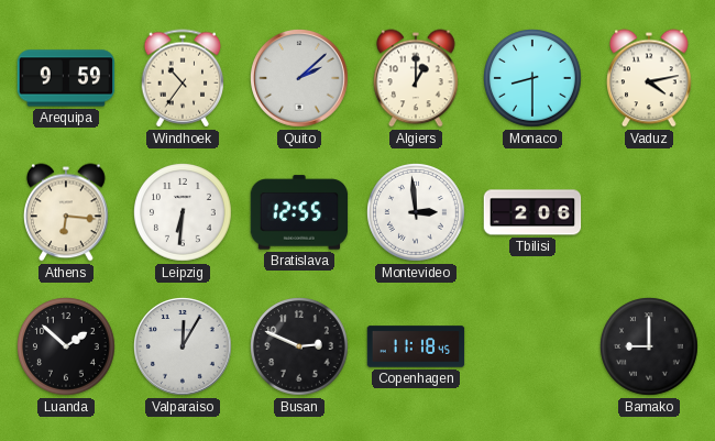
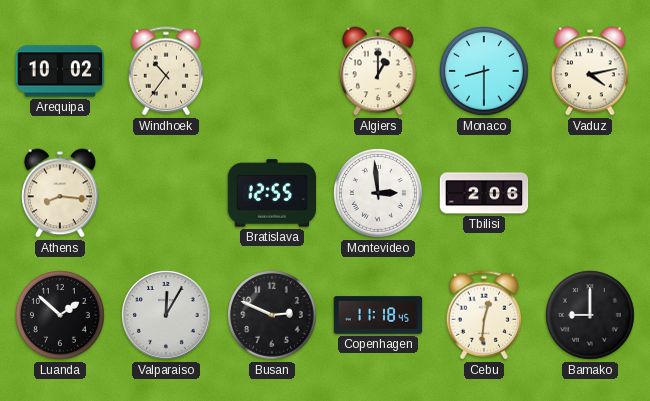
Arequipa: 9:59 -> 10:02
Quito: 2:08 -> none
Athens: 6:16 -> 8:16
Leipzig: 6:31 -> none
Cebu: none -> 12:31
